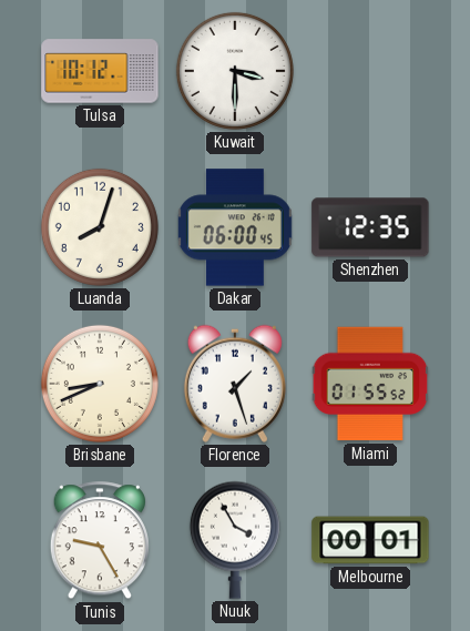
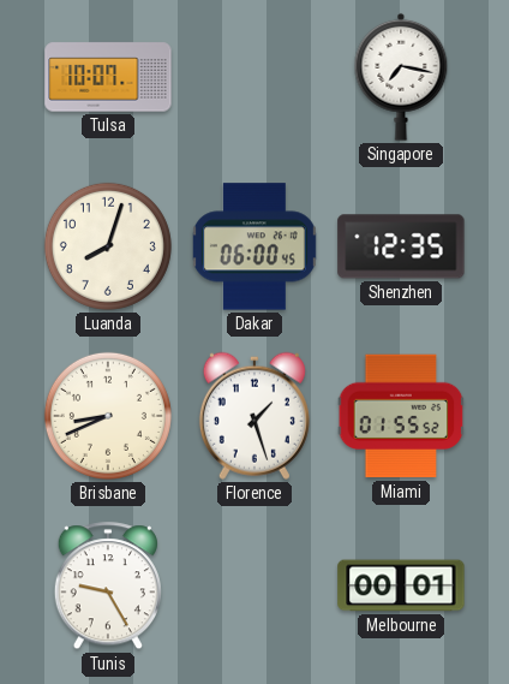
Tulsa: 10:12 -> 10:07
Kuwait: 3:30 -> none
Singapore: none -> 7:17
Nuuk: 3:55 -> none
